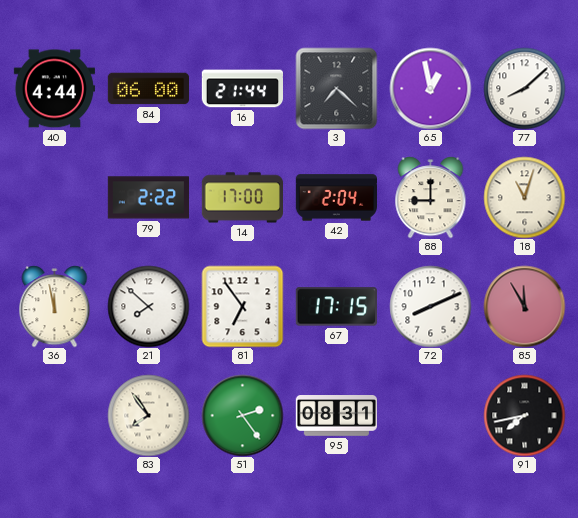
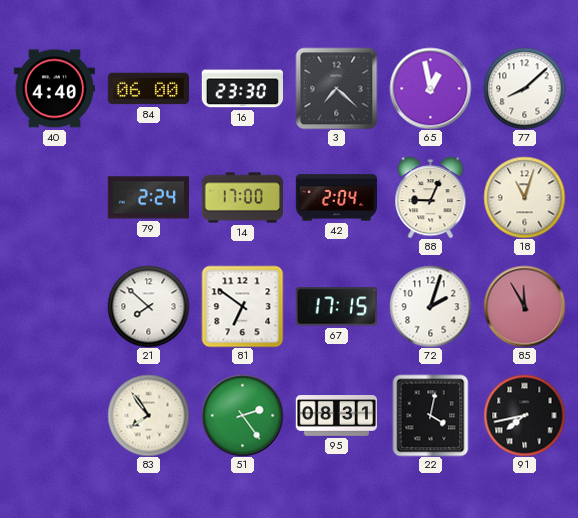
40: 4:44 -> 4:40
16: 21:44 -> 23:30
79: 2:22 -> 2:24
88: 9:00 -> 9:04
36: 11:58 -> none
81: 6:54 -> 6:51
72: 8:11 -> 2:03
22: none -> 4:02
